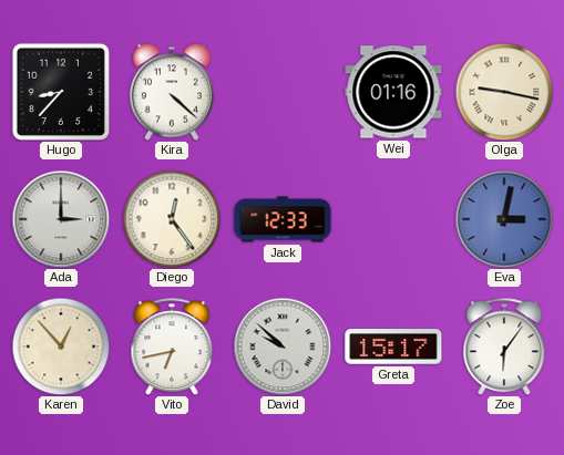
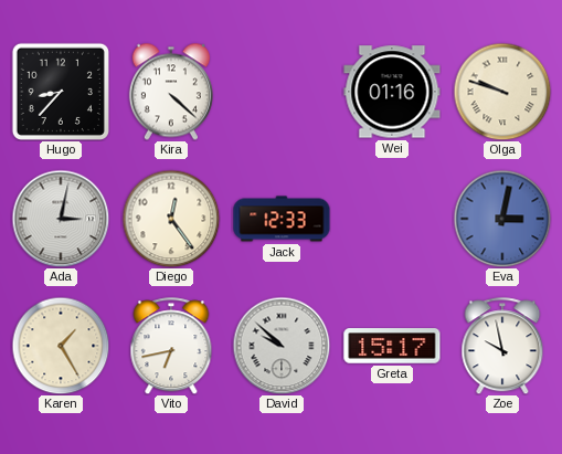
Olga: 9:17 -> 9:48
Ada: 3:00 -> 3:02
Karen: 12:53 -> 1:25
Zoe: 6:06 -> 9:58
